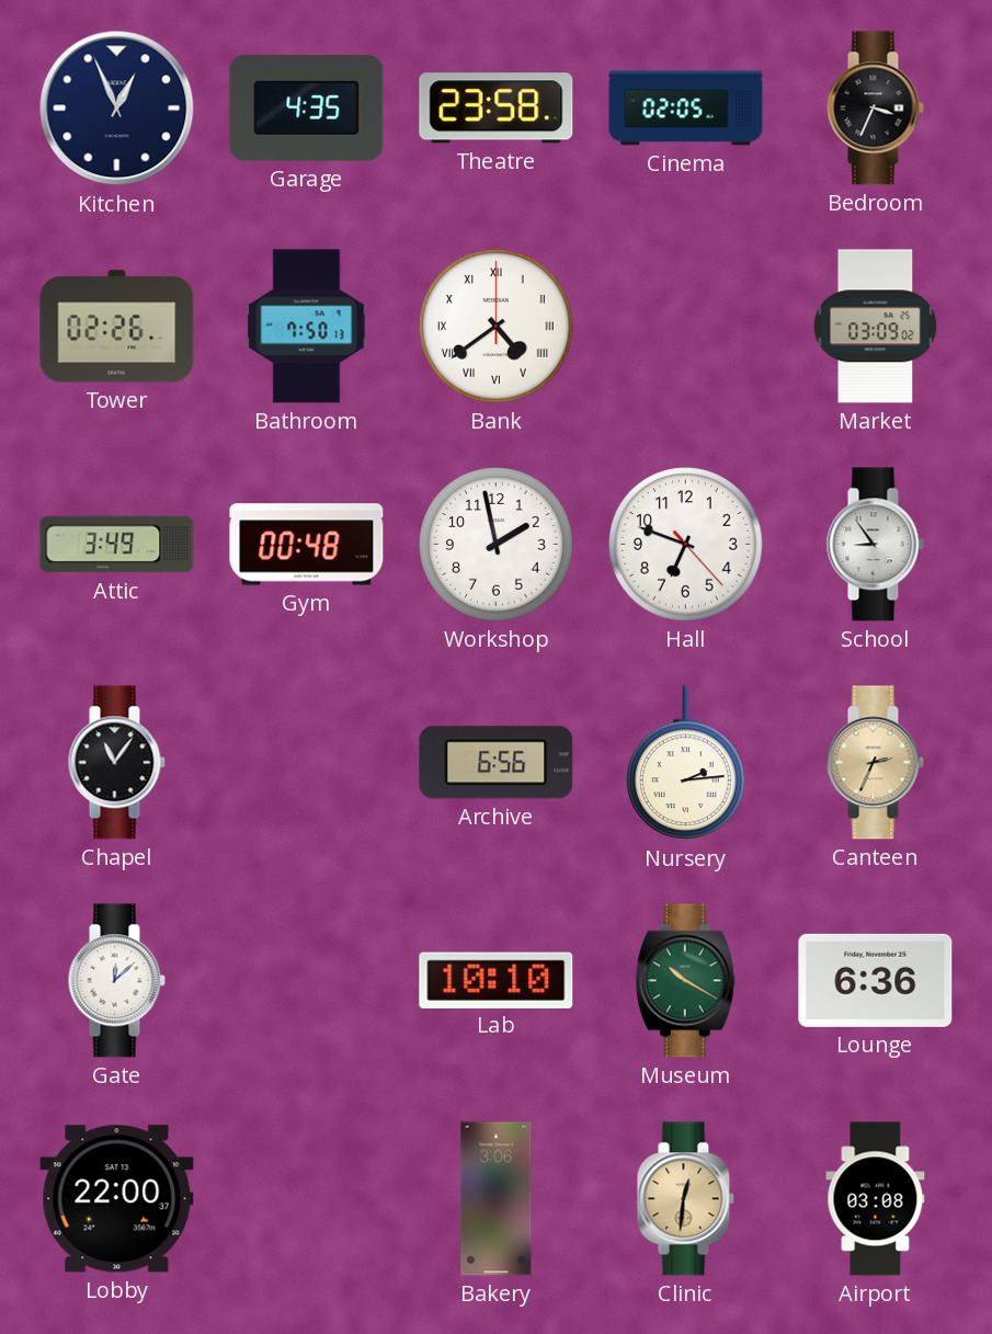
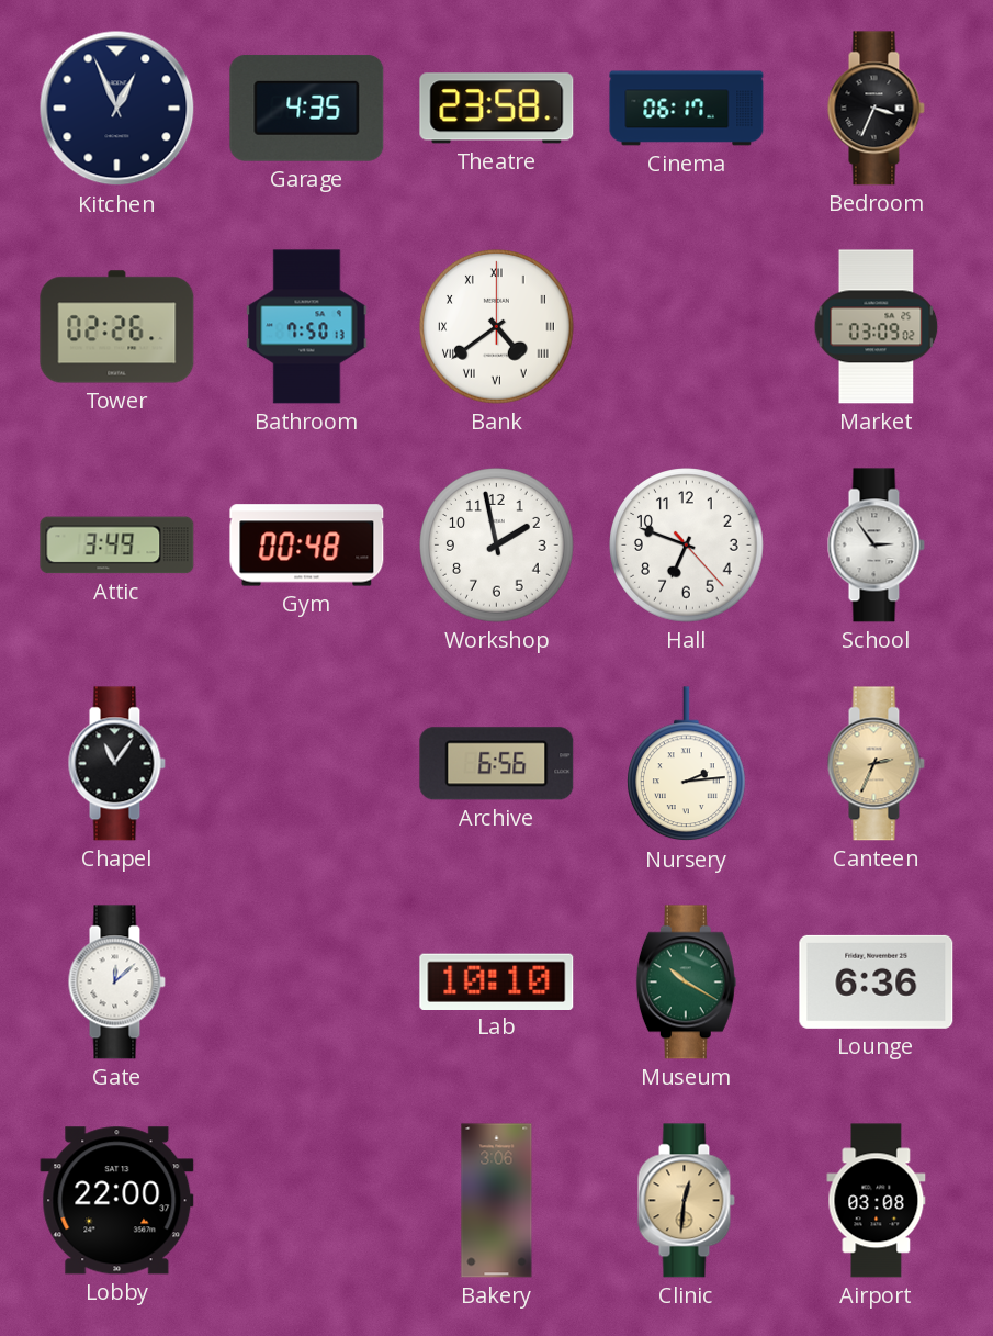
Cinema: 02:05 -> 06:17
School: 8:54 -> 2:54
